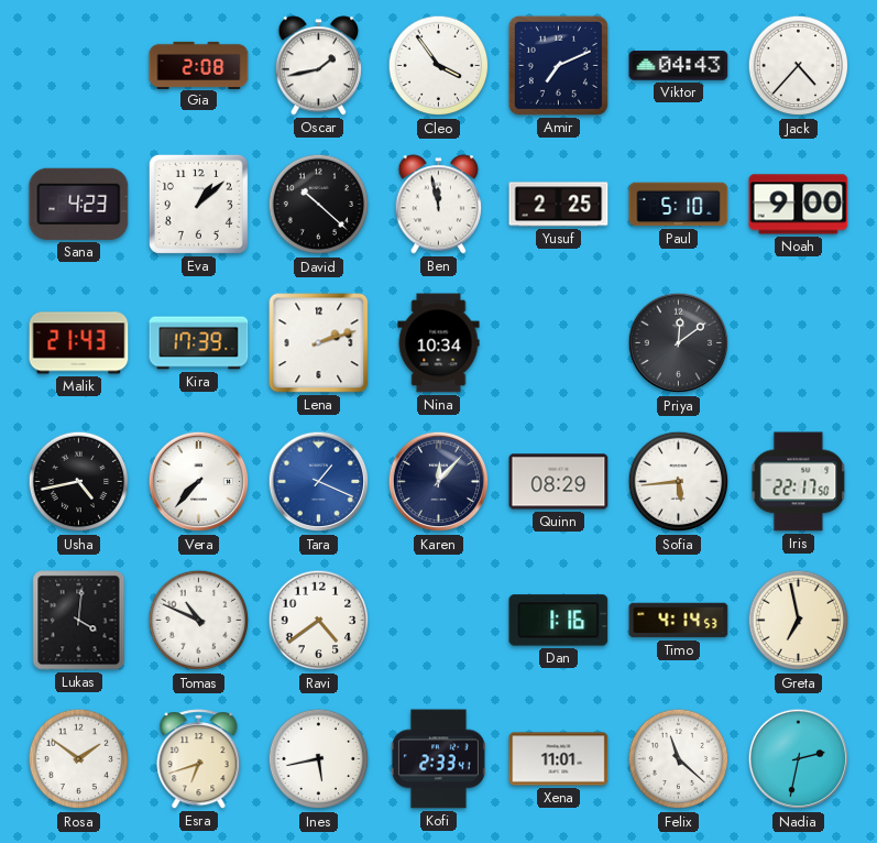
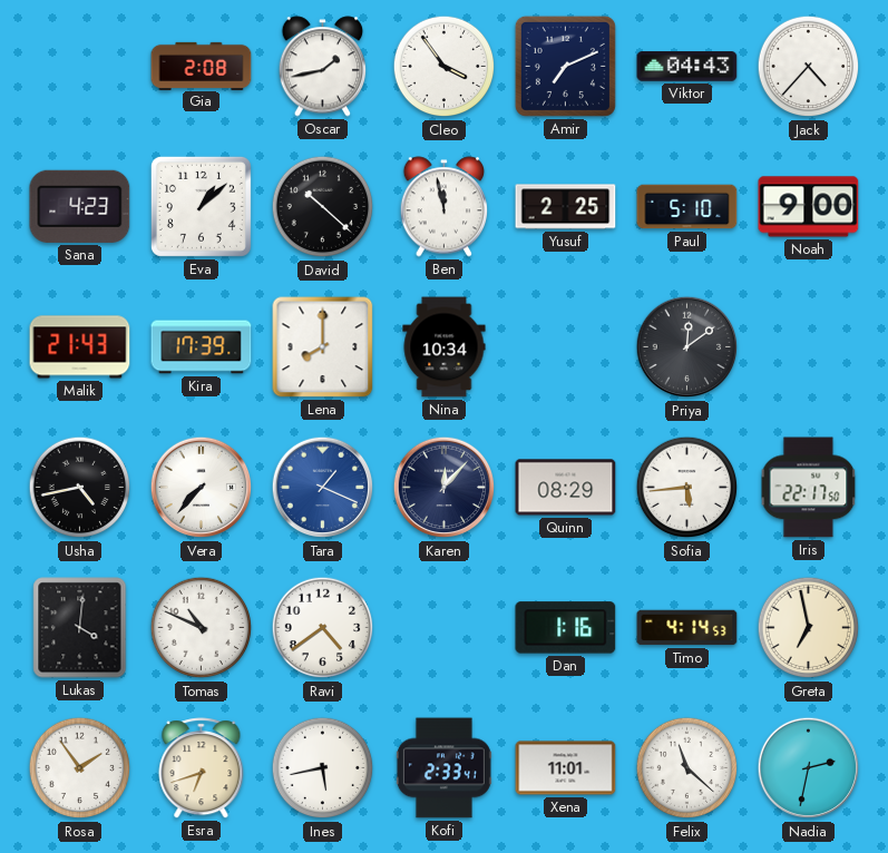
Lena: 2:12 -> 8:00
Rosa: 1:51 -> 1:54
